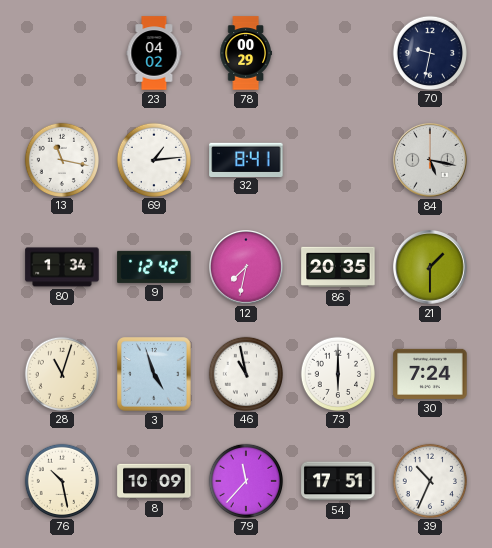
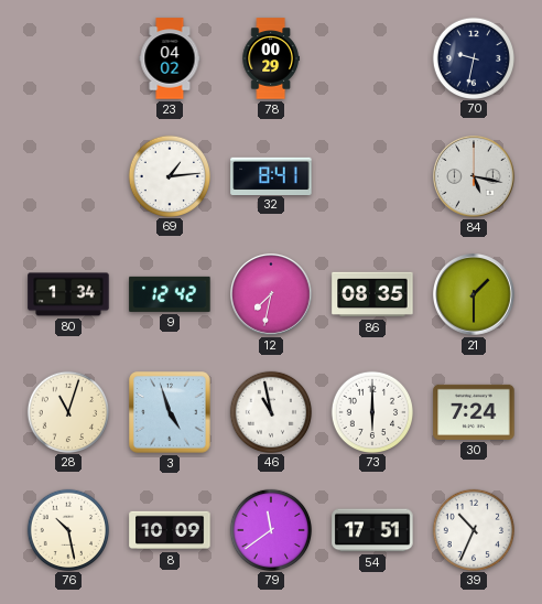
13: 11:17 -> none
86: 20:35 -> 08:35
79: 11:37 -> 11:39
